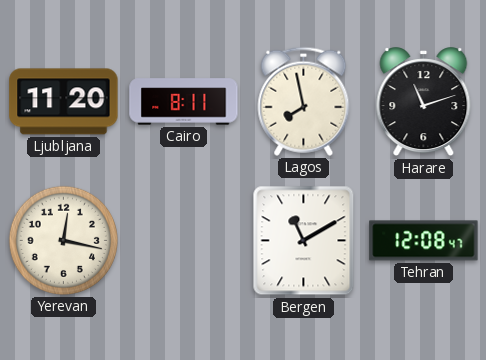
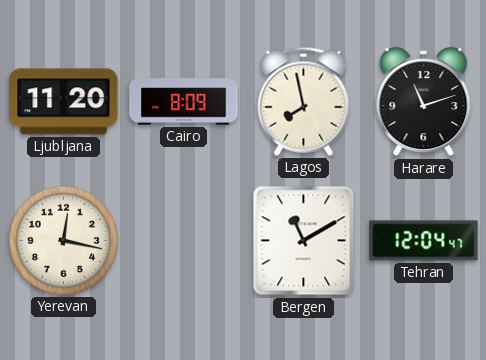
Cairo: 8:11 -> 8:09
Tehran: 12:08 -> 12:04
